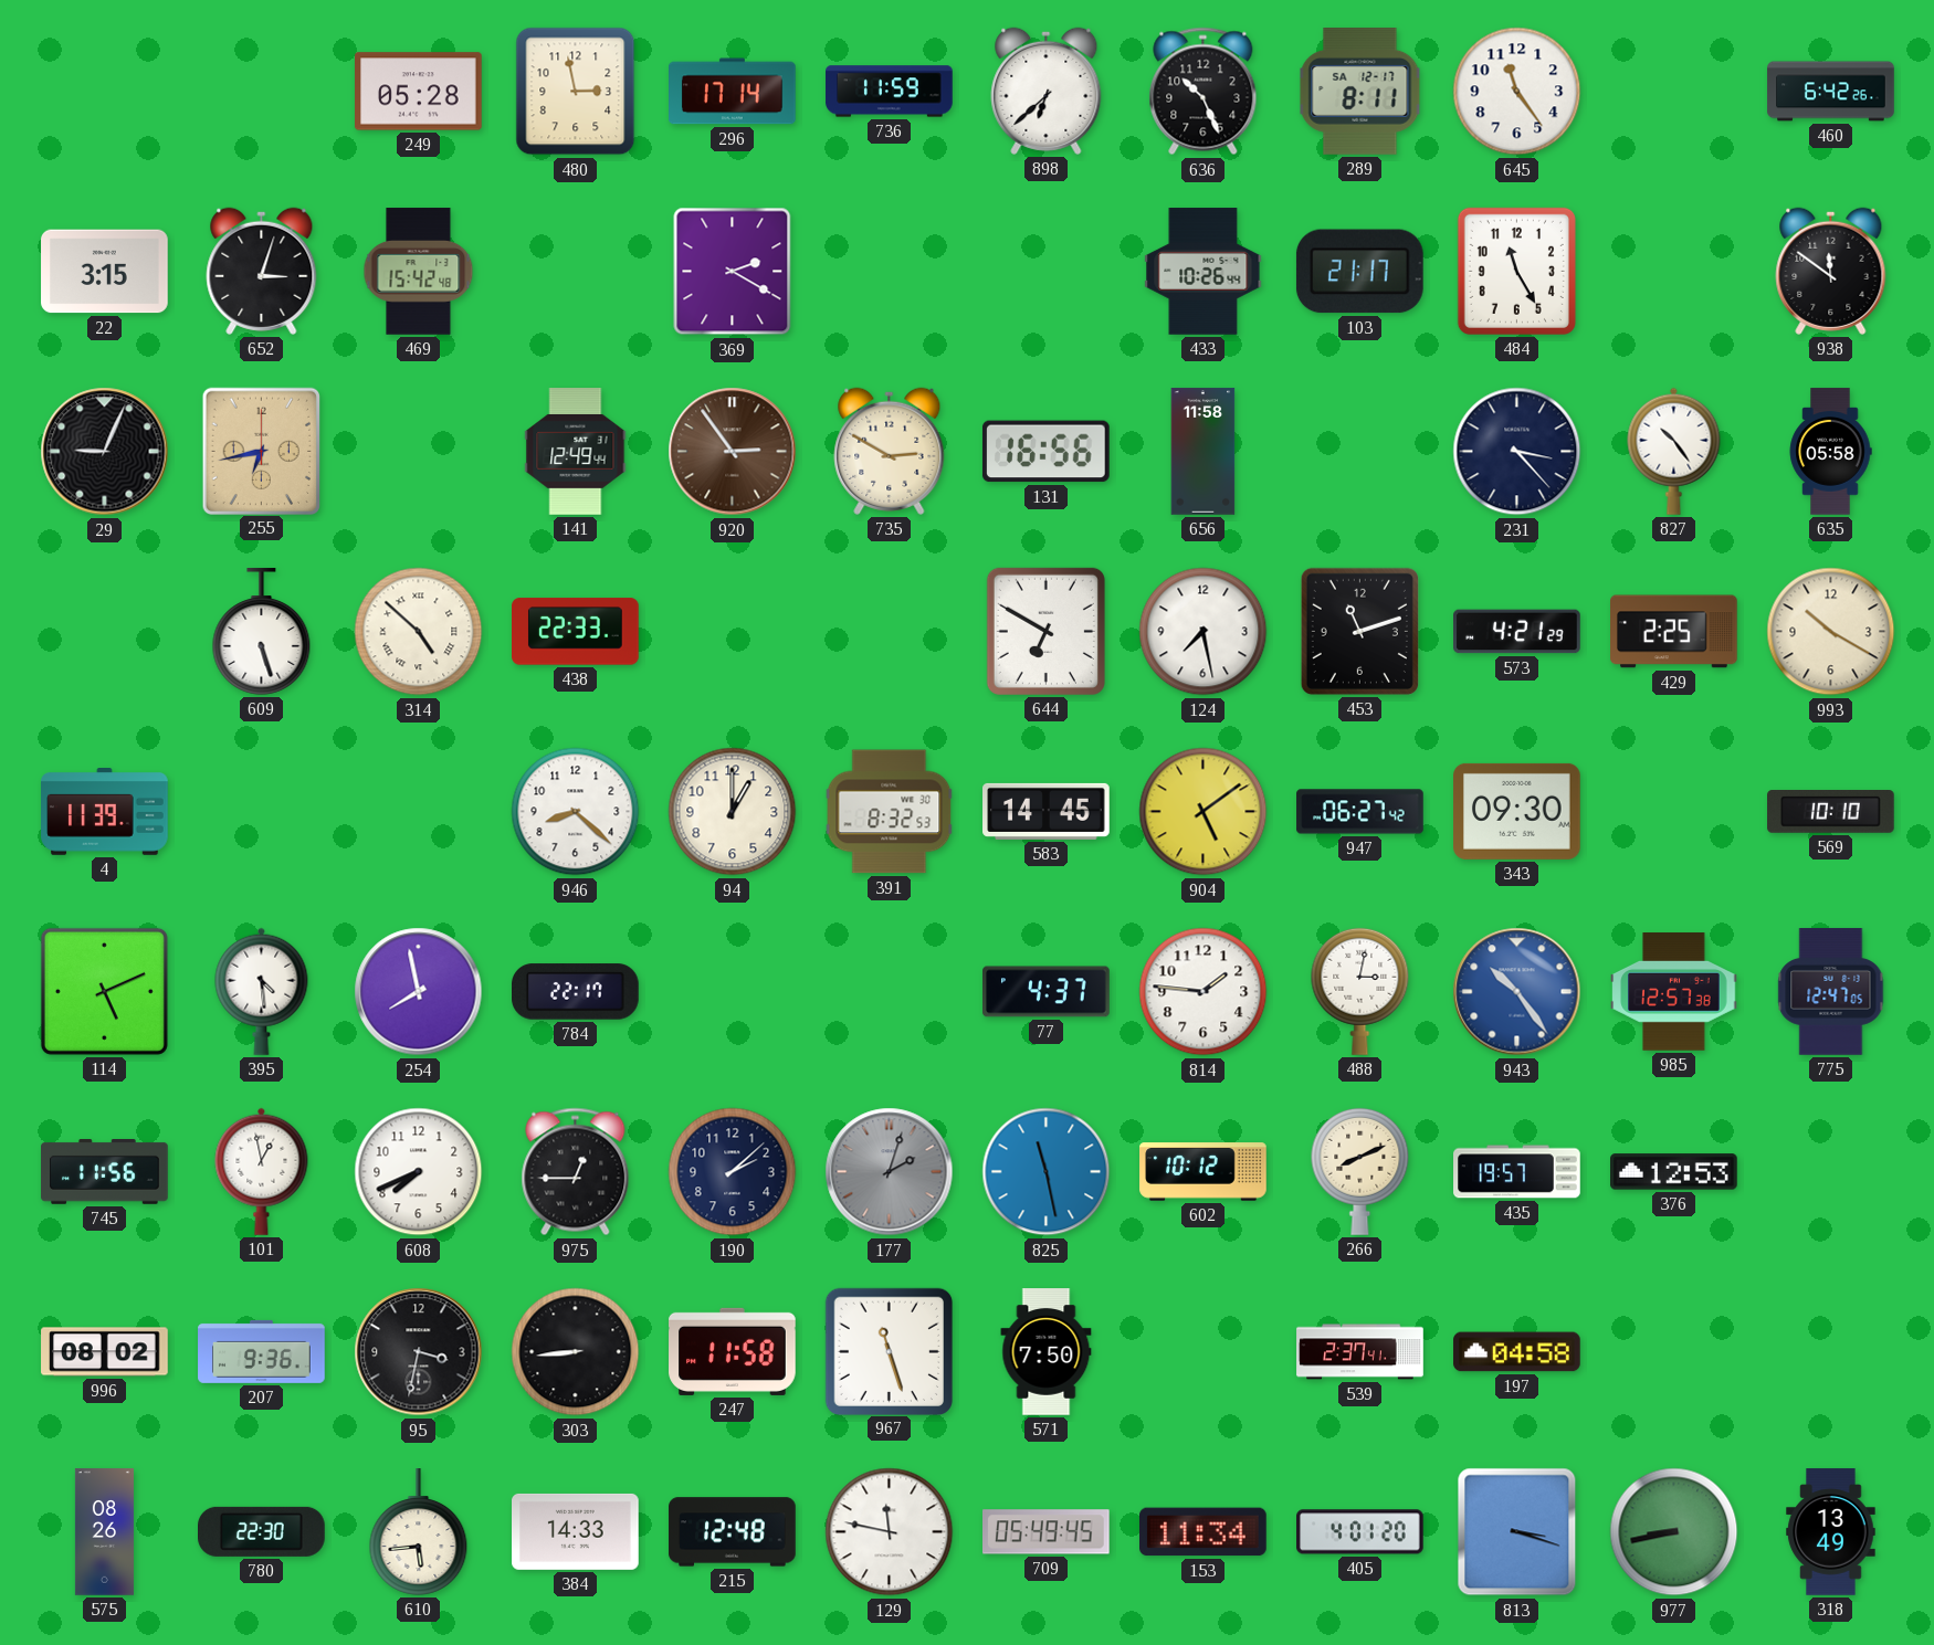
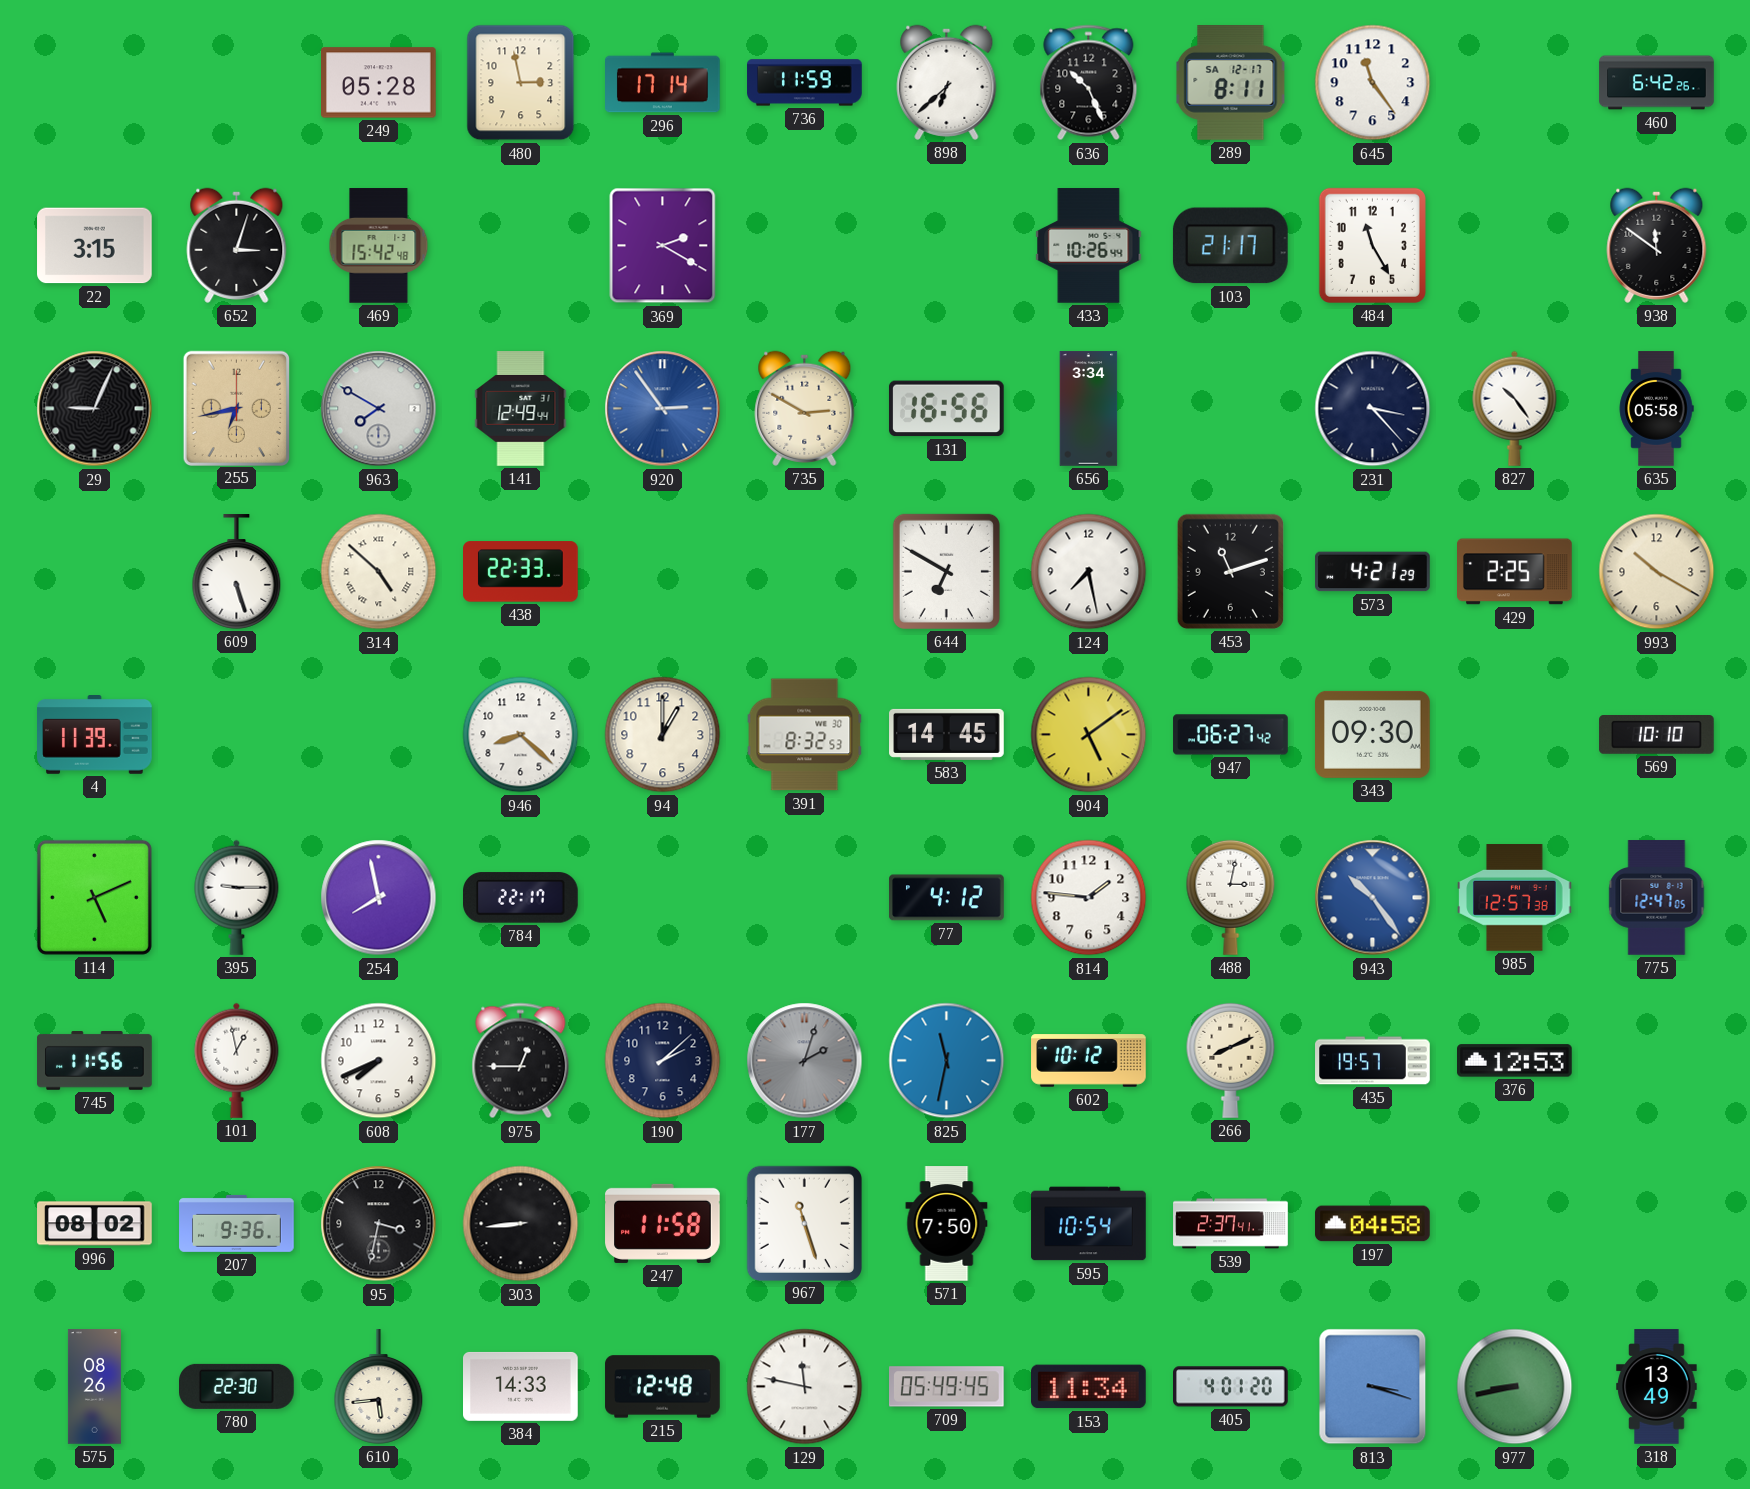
963: none -> 7:50
920 dial: brown -> blue
656: 11:58 -> 3:34
395: 4:29 -> 9:15
77: 4:37 -> 4:12
825: 11:28 -> 11:32
595: none -> 10:54
